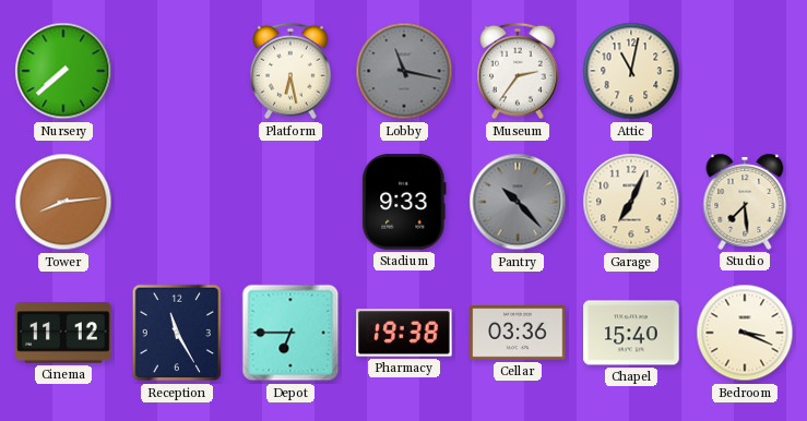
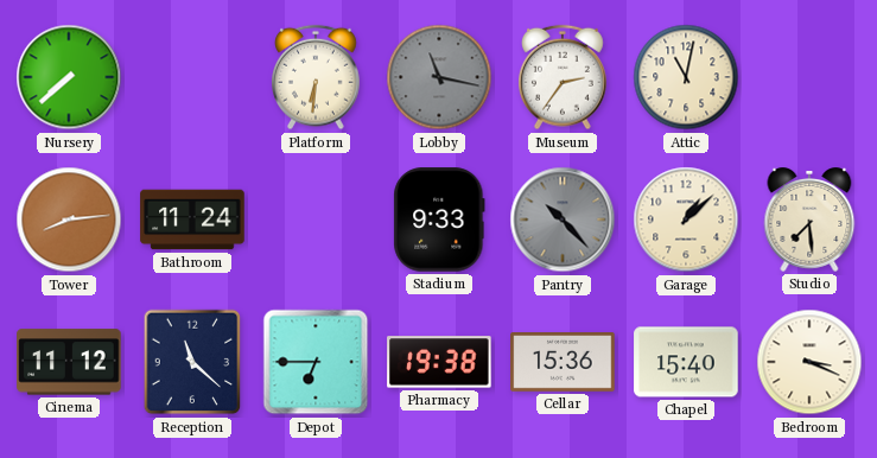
Platform: 6:28 -> 6:31
Bathroom: none -> 11:24
Garage: 7:04 -> 1:08
Reception: 11:25 -> 11:22
Cellar: 03:36 -> 15:36
